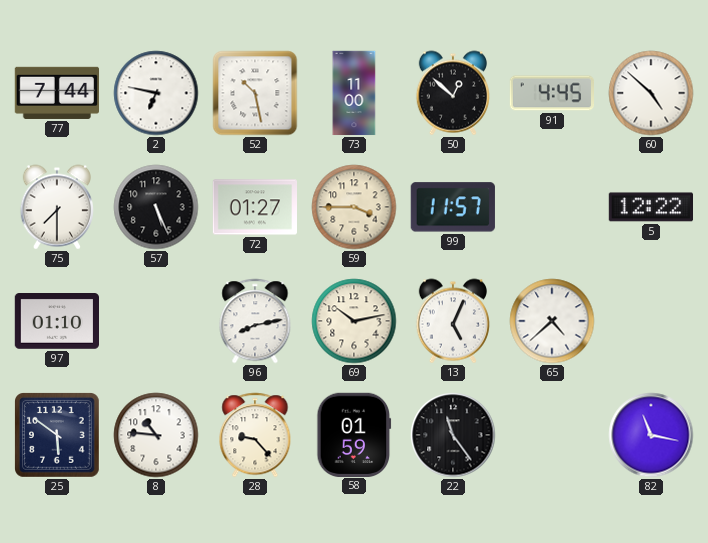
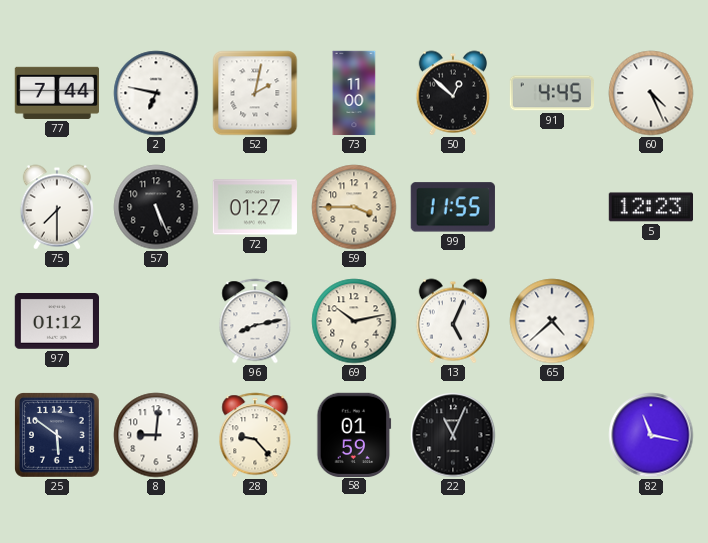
52: 10:28 -> 2:02
60: 4:52 -> 4:26
99: 11:57 -> 11:55
5: 12:22 -> 12:23
97: 01:10 -> 01:12
8: 10:46 -> 9:01
22: 11:24 -> 11:04
